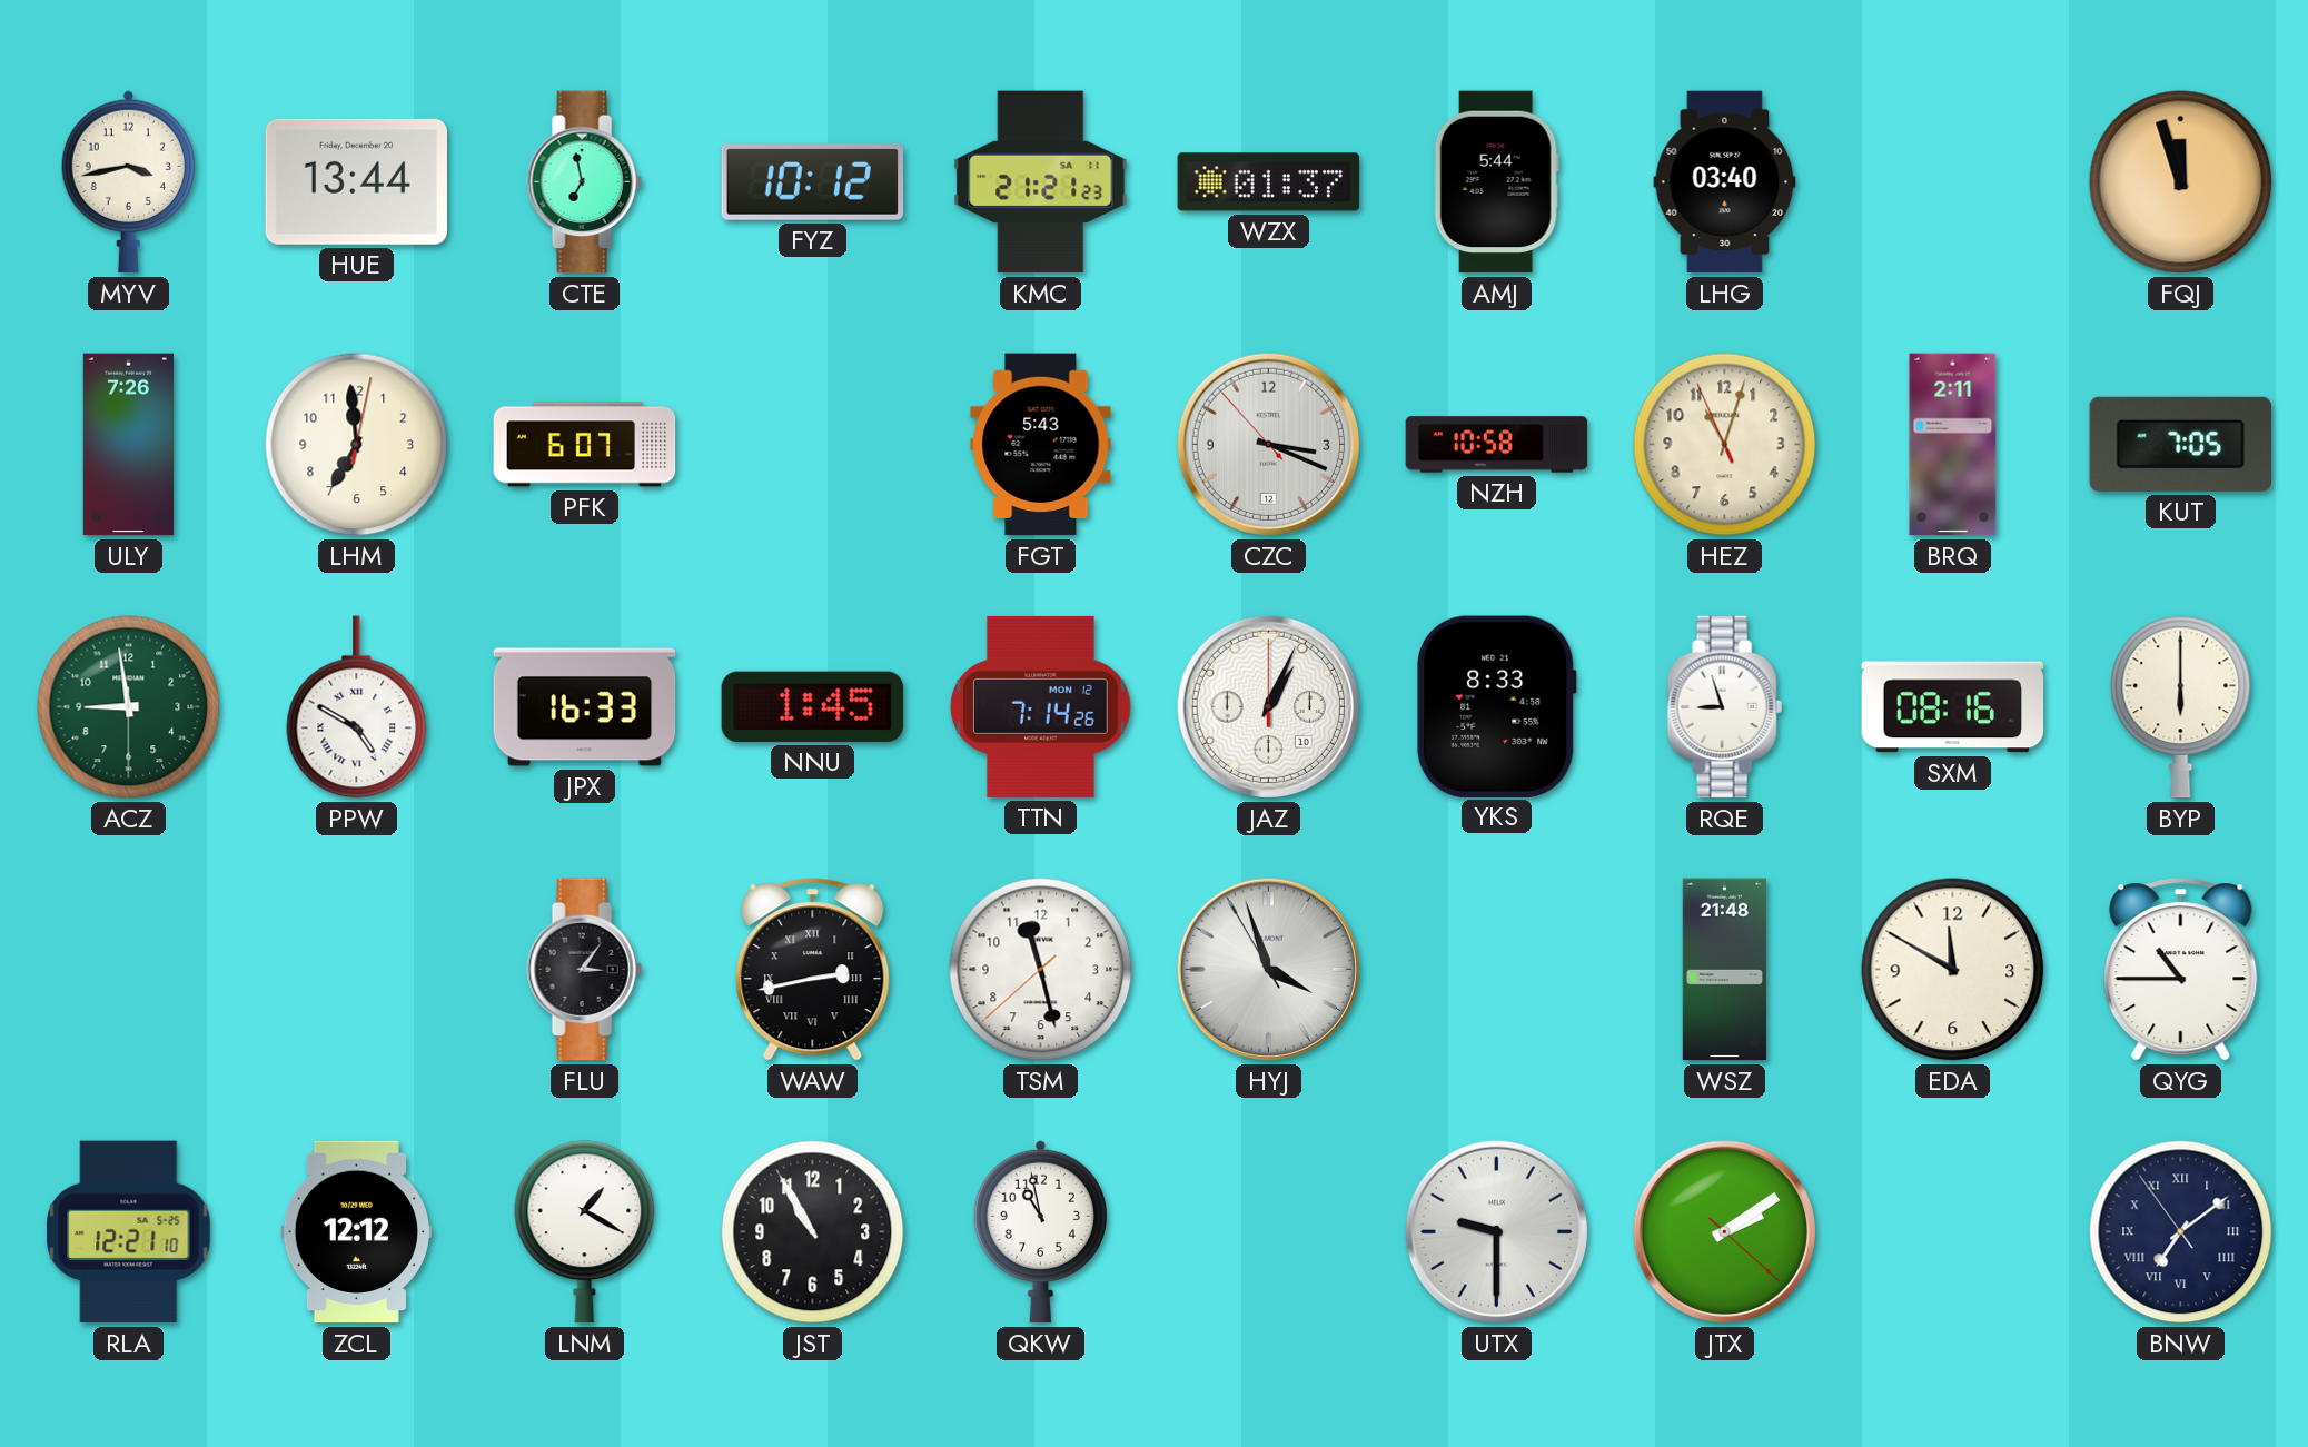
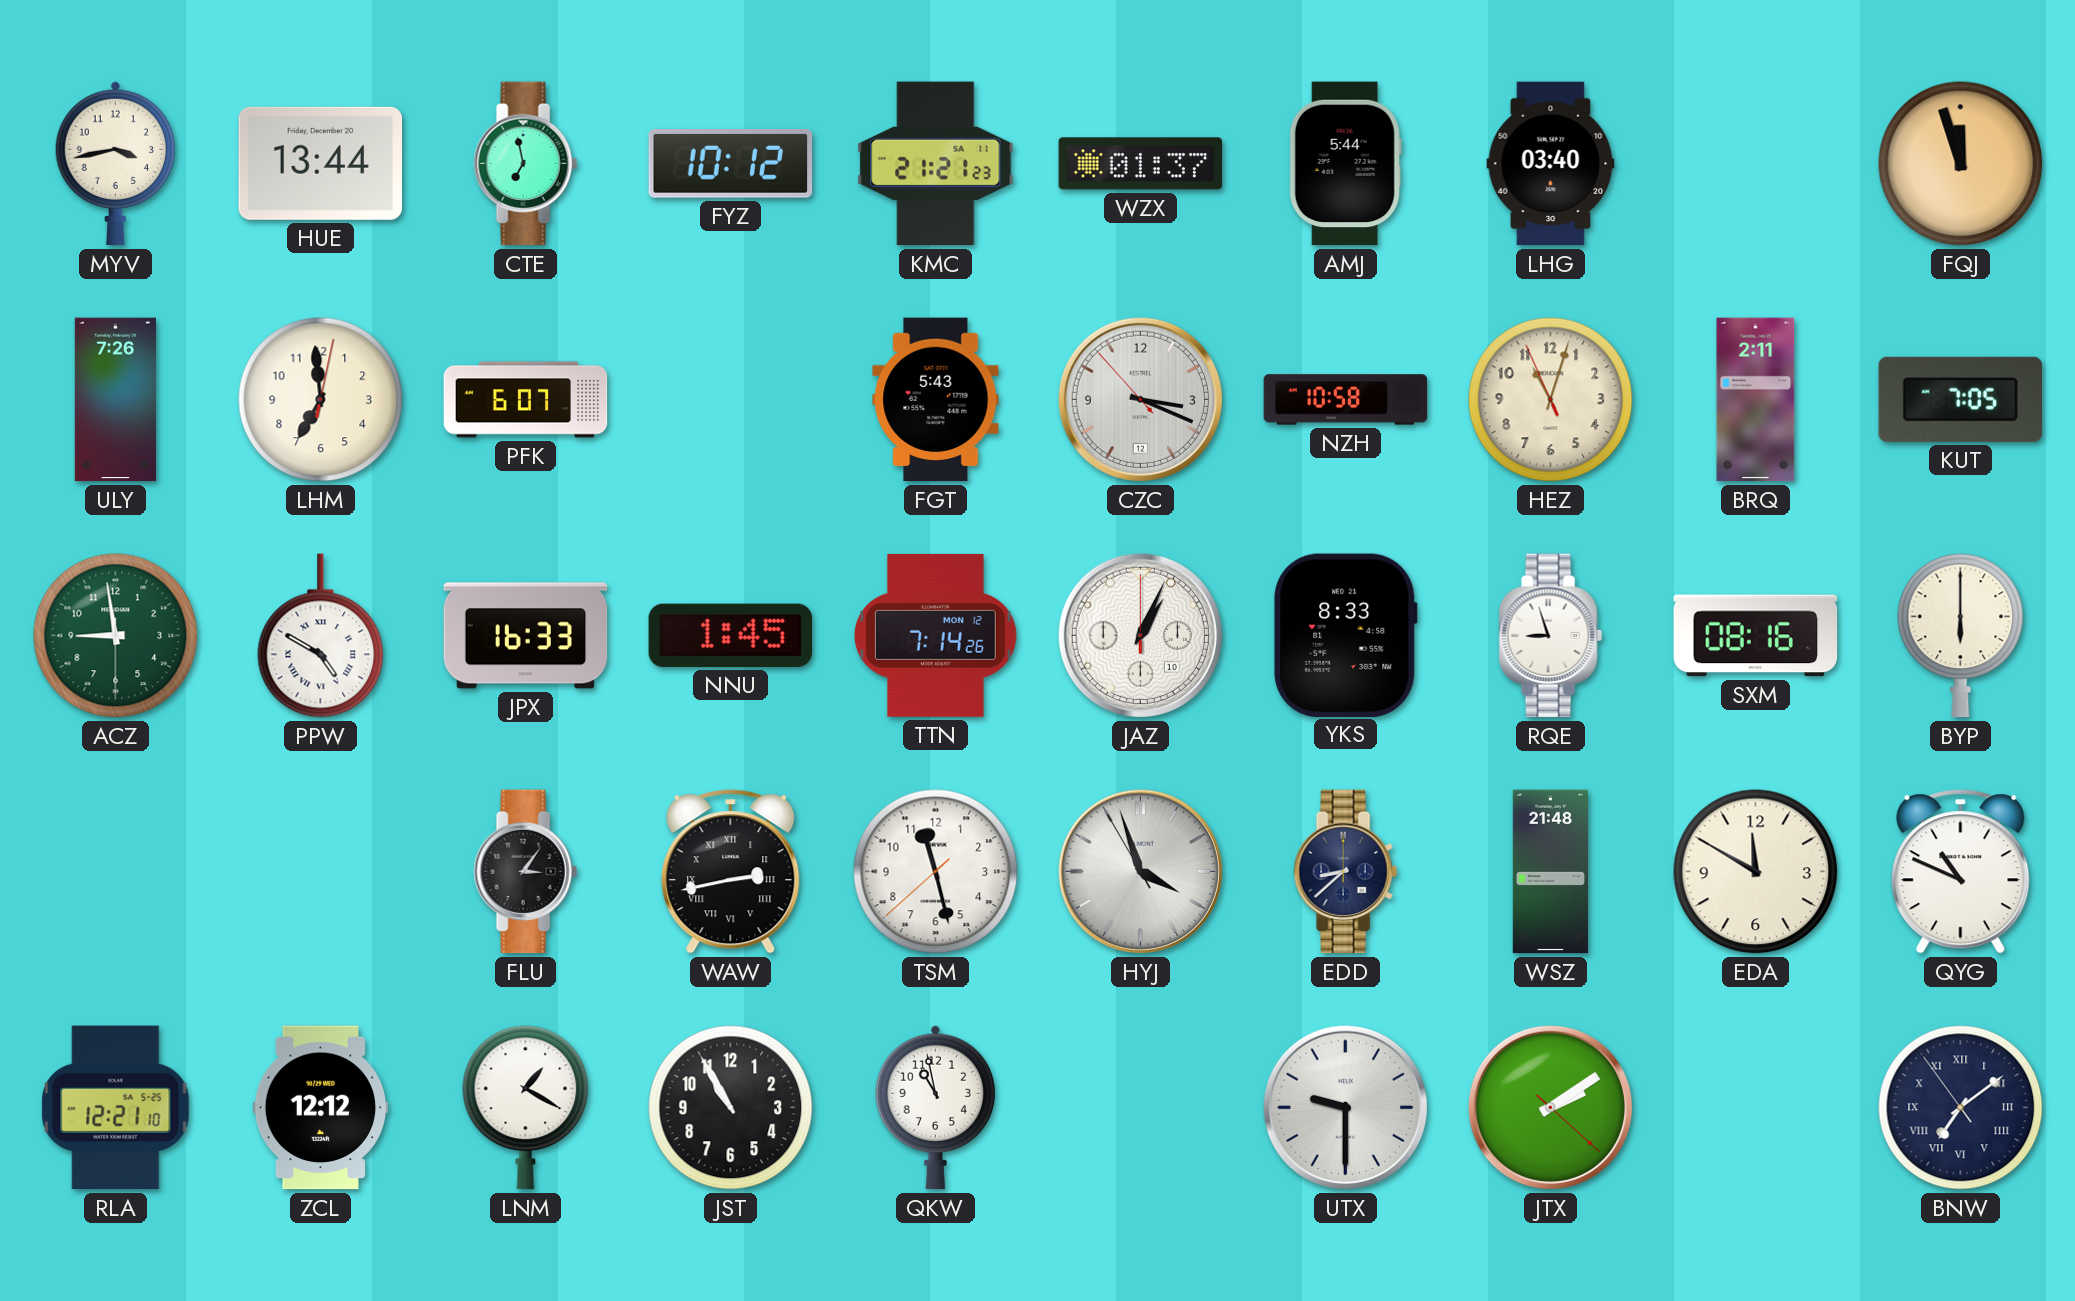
EDD: none -> 8:38
QYG: 10:45 -> 10:49
